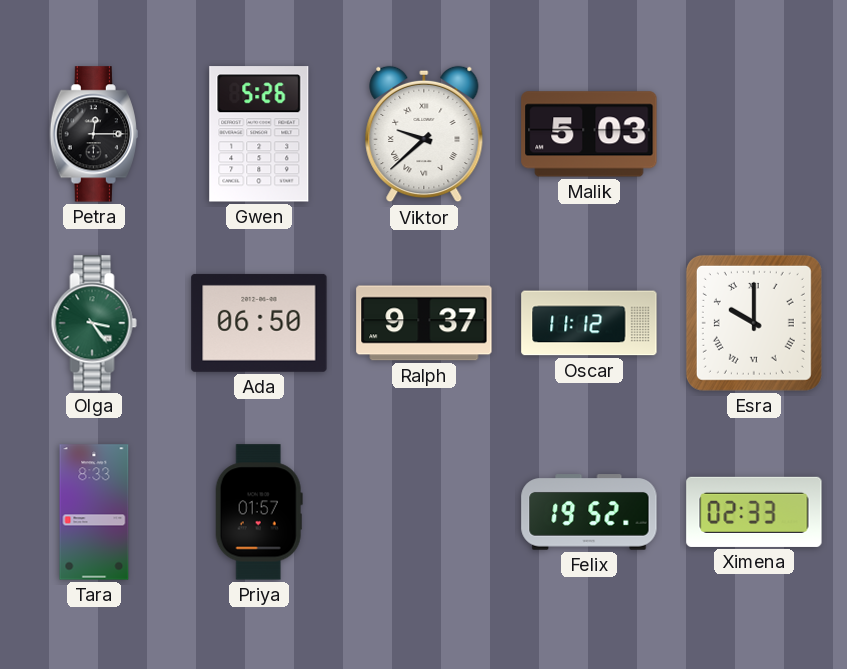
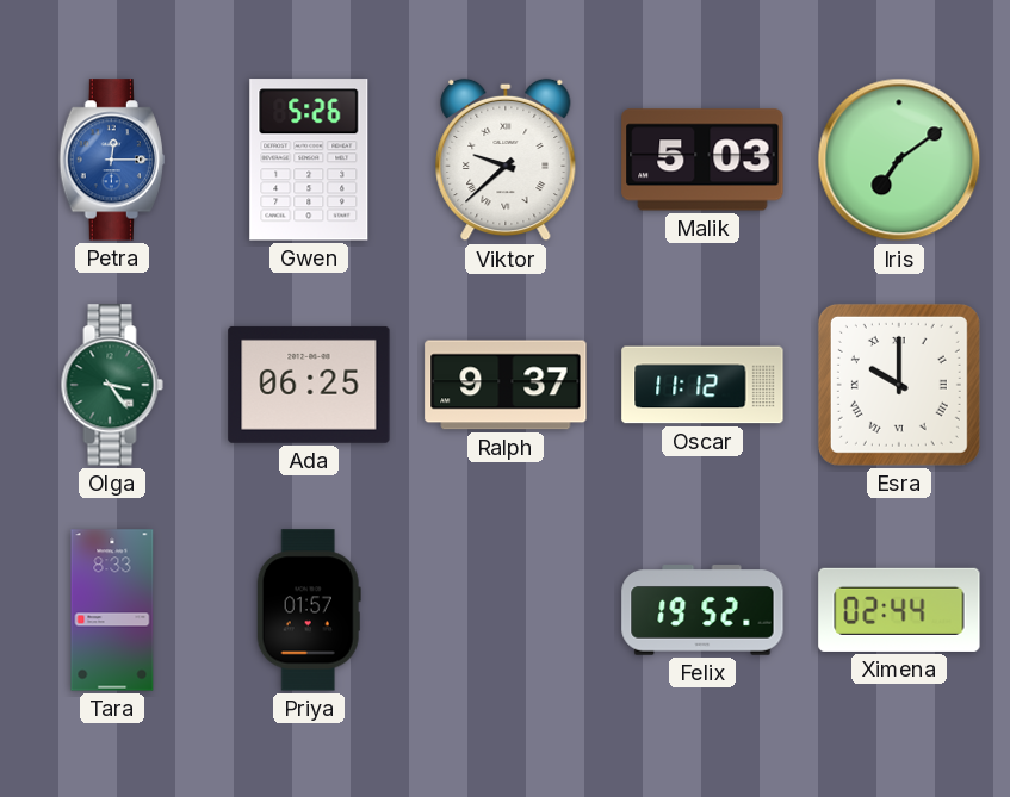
Petra dial: black -> blue
Iris: none -> 7:09
Ada: 06:50 -> 06:25
Ximena: 02:33 -> 02:44
